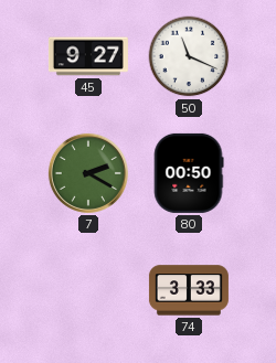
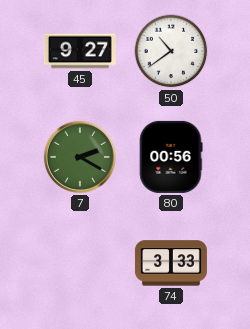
50: 11:19 -> 10:39
80: 00:50 -> 00:56
